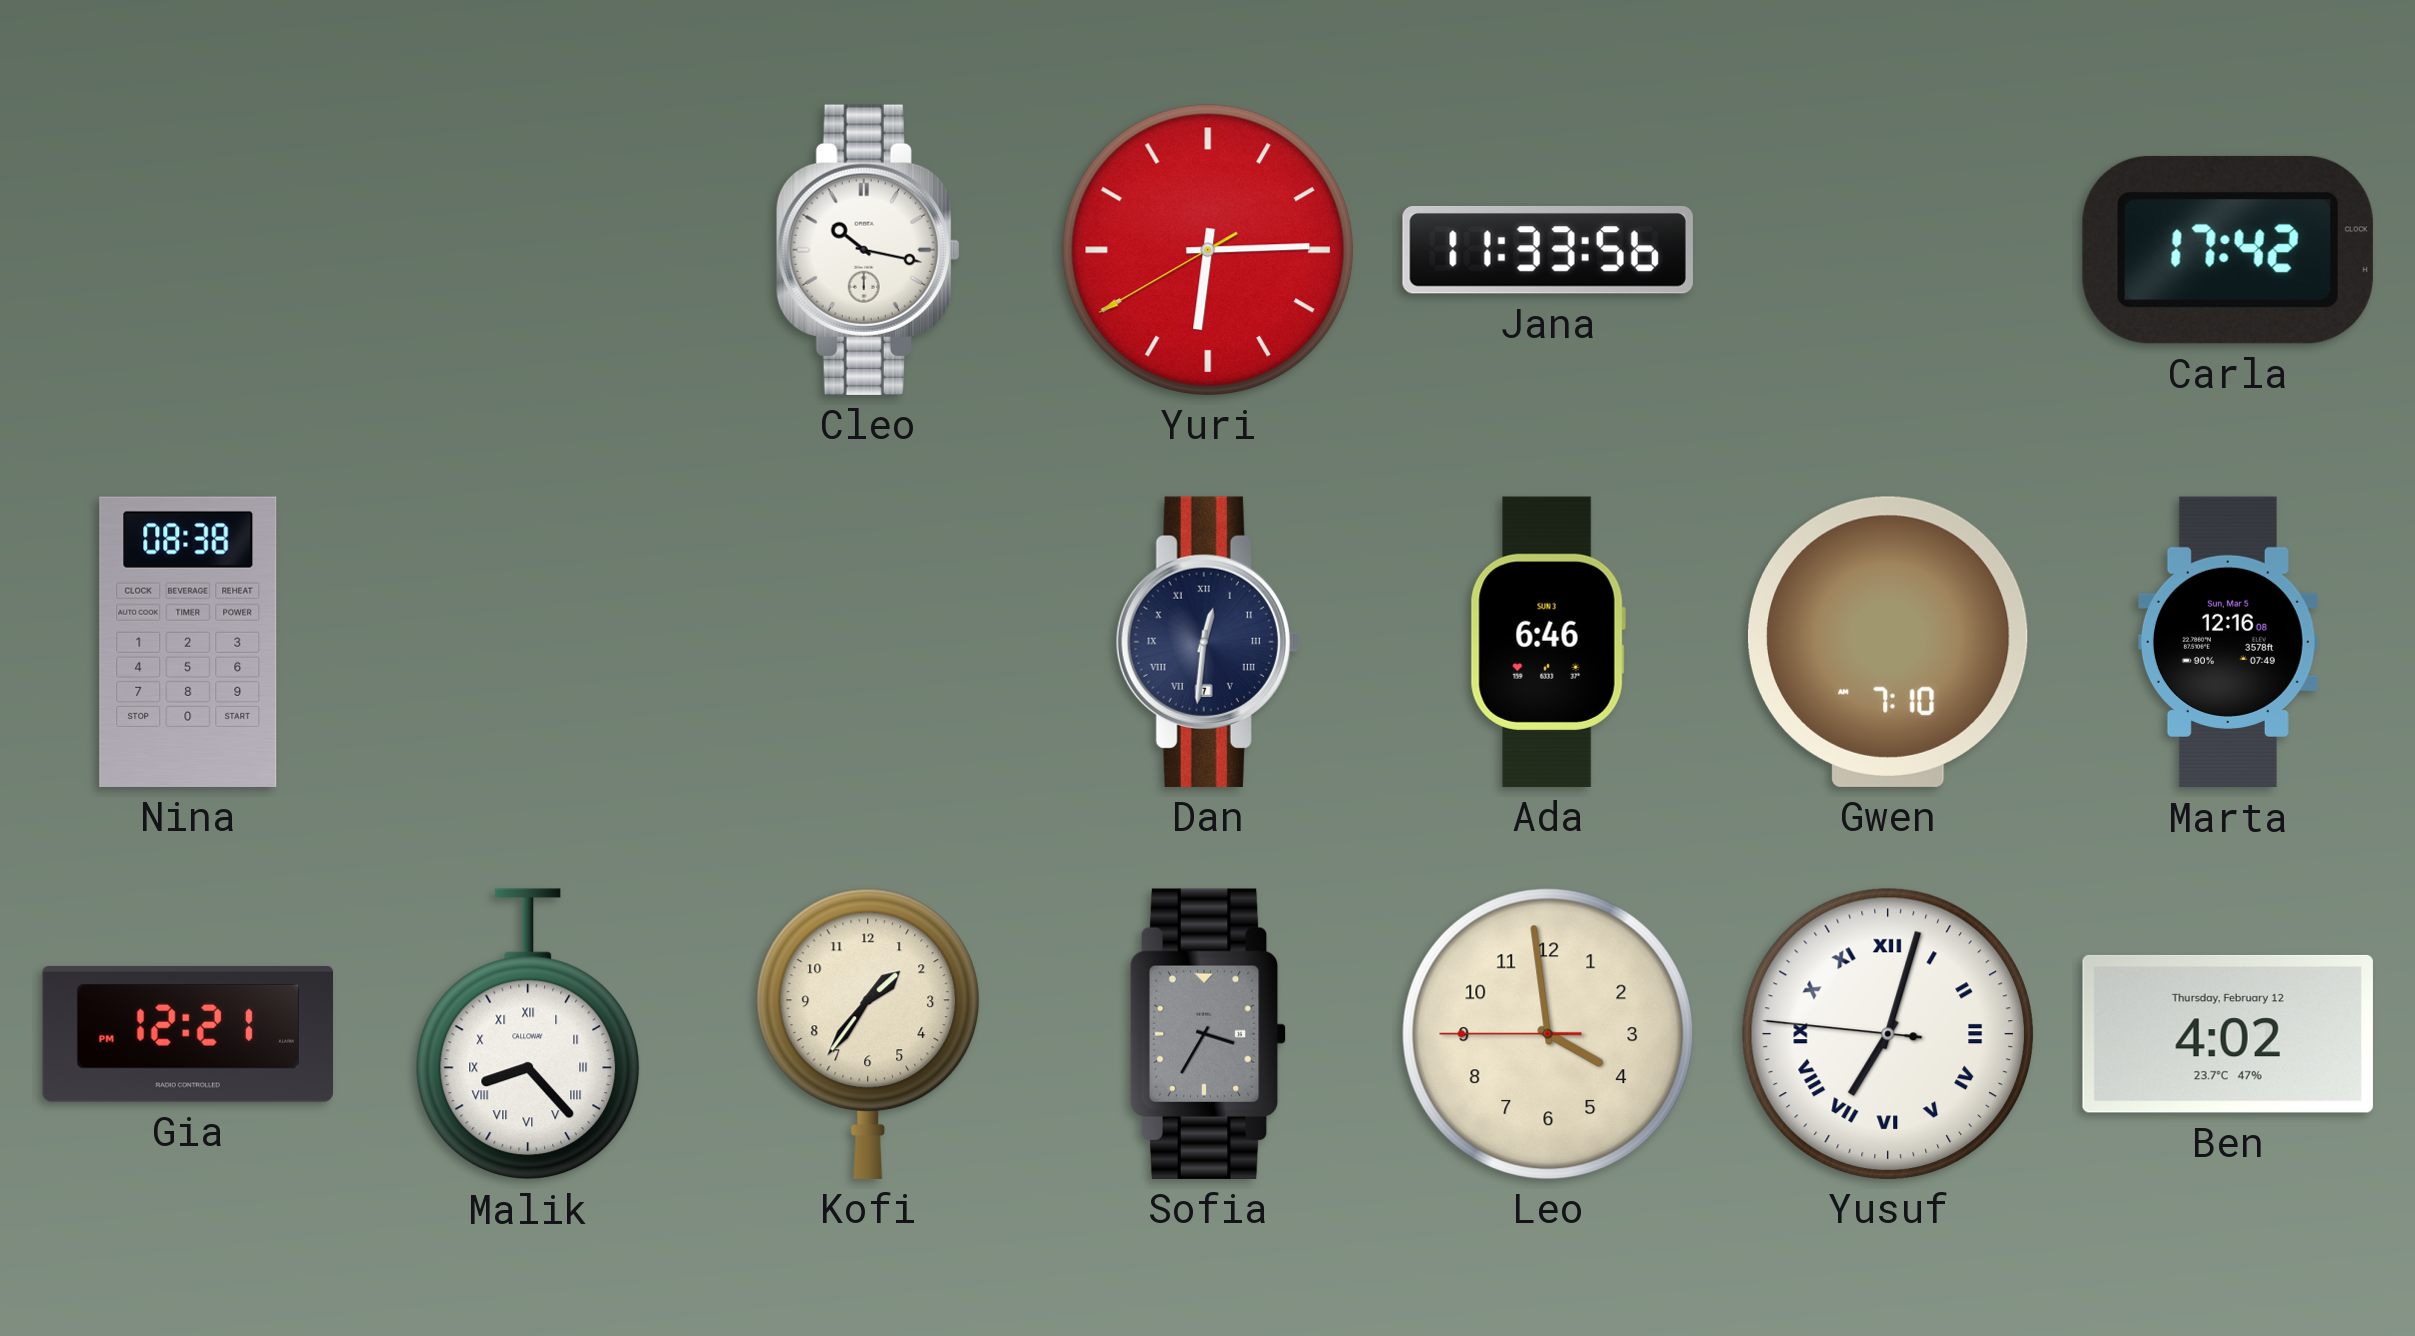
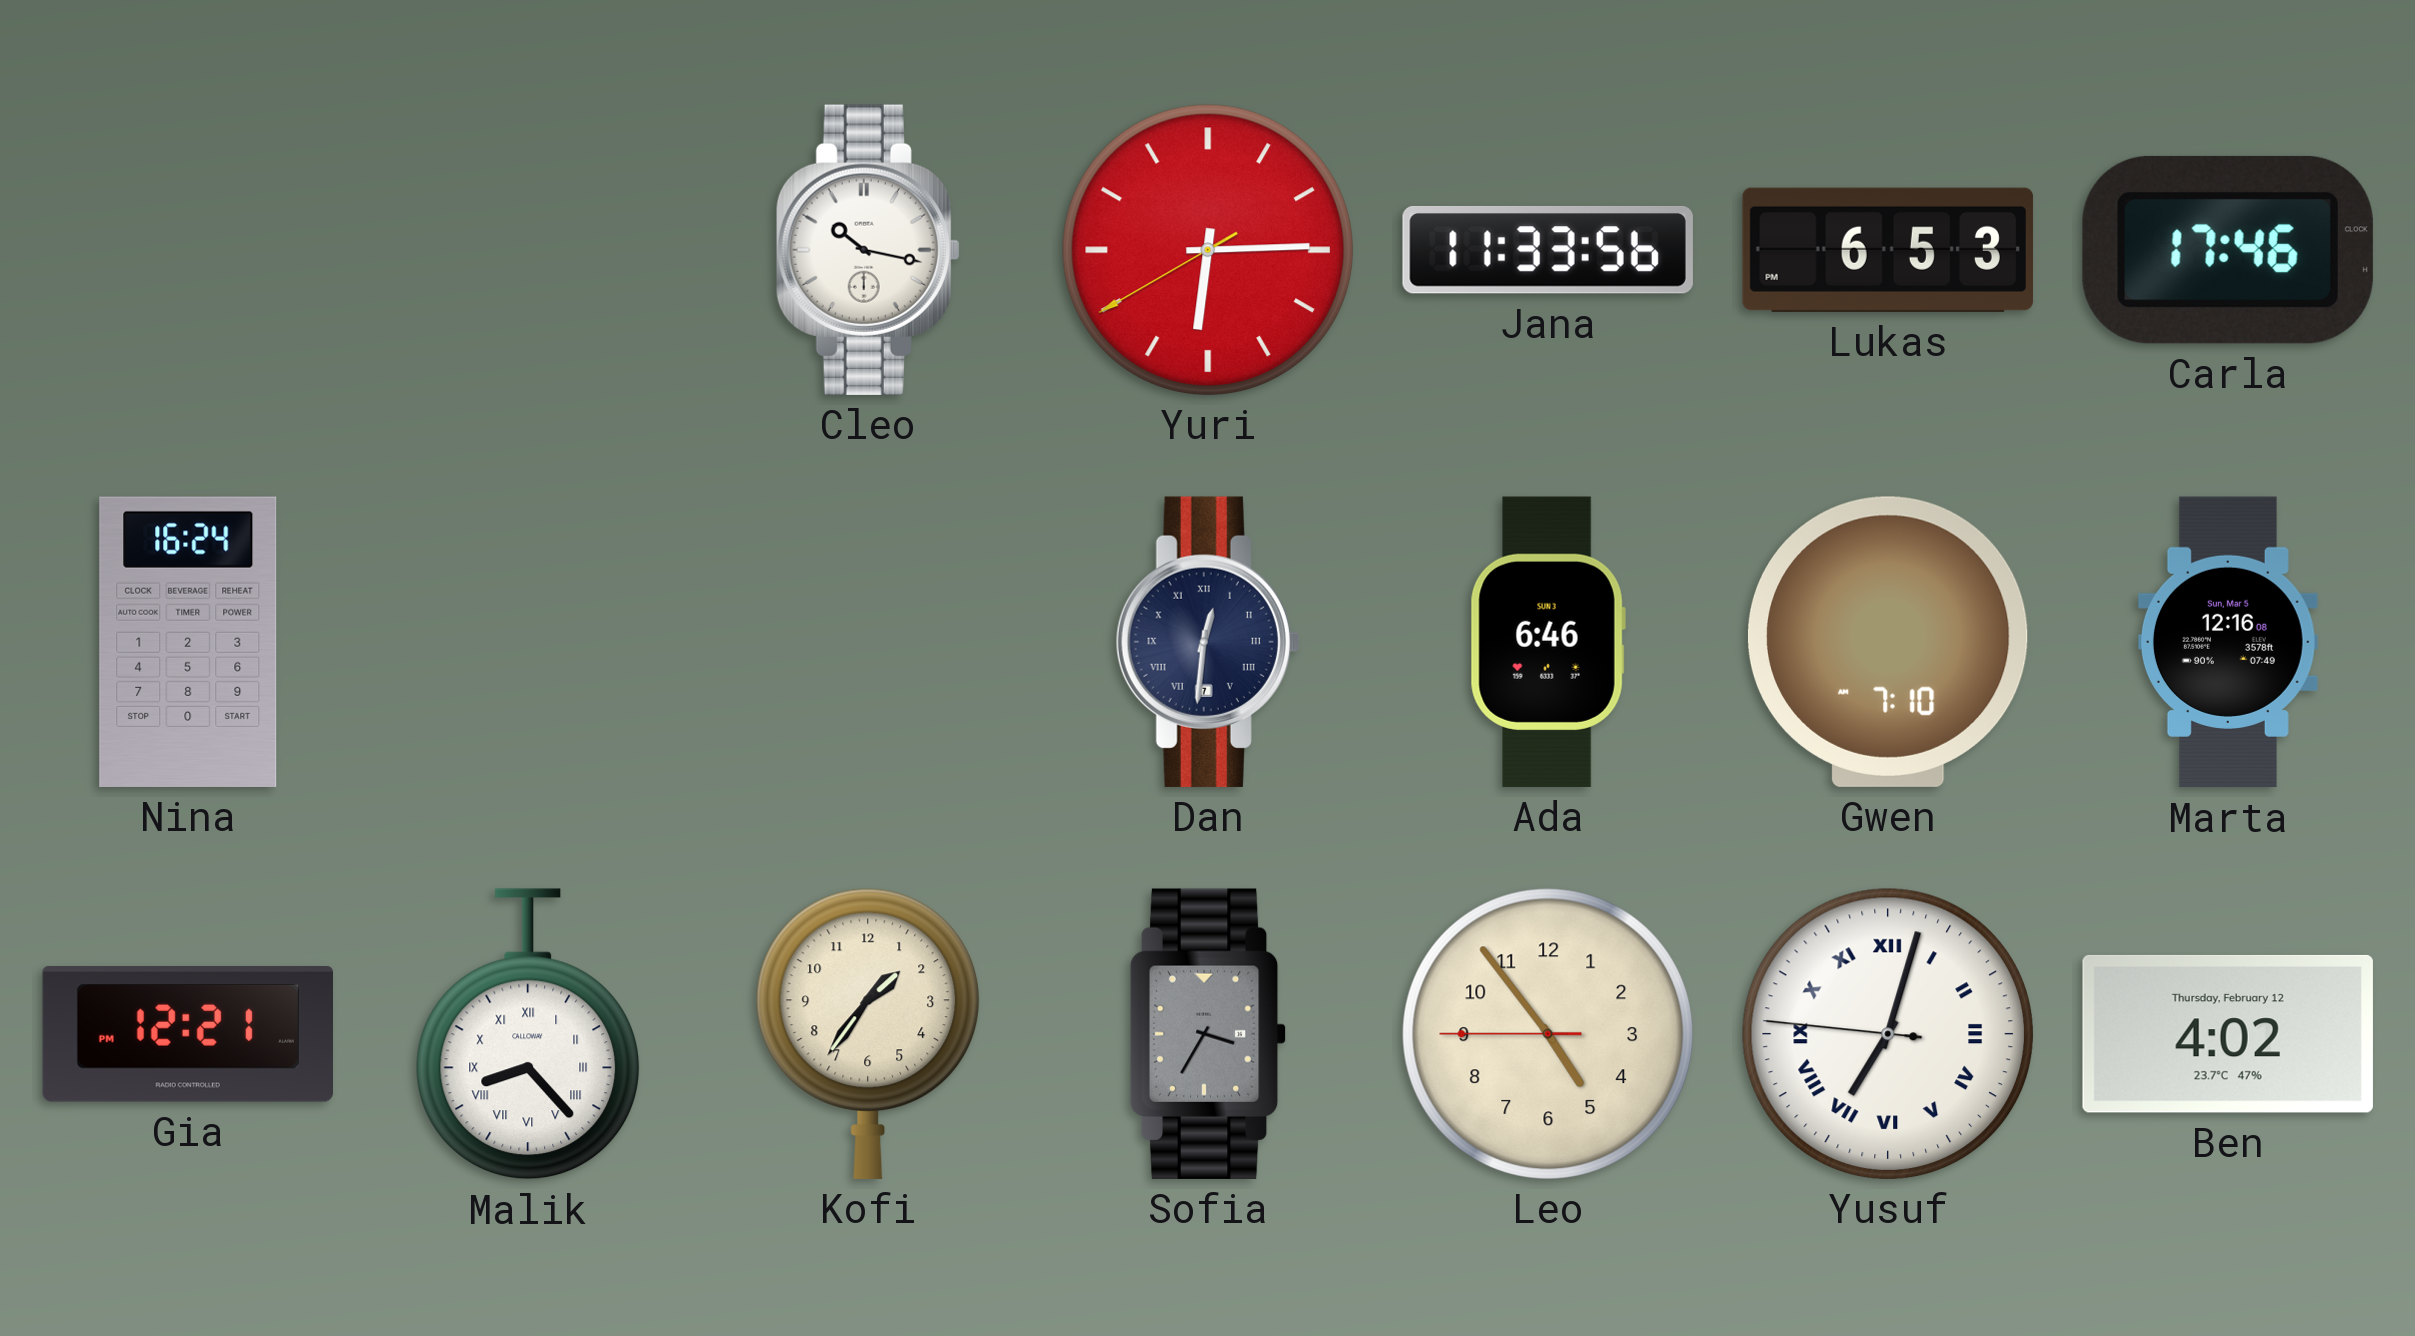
Lukas: none -> 6:53
Carla: 17:42 -> 17:46
Nina: 08:38 -> 16:24
Leo: 3:58 -> 4:53
